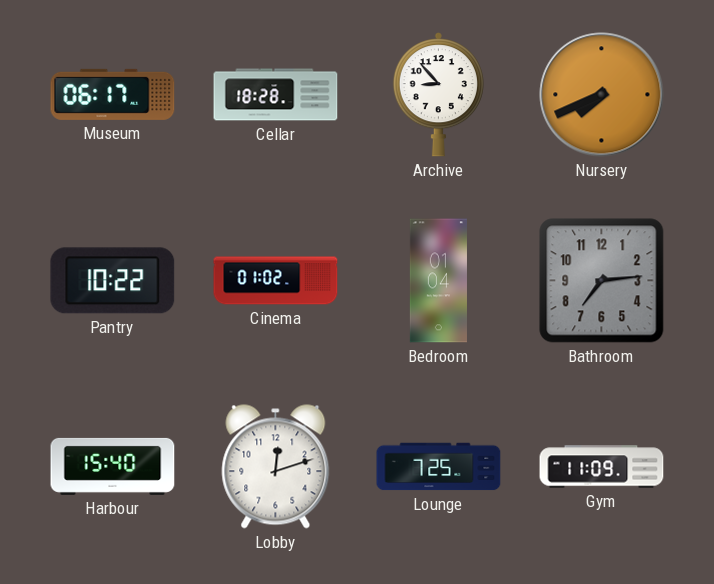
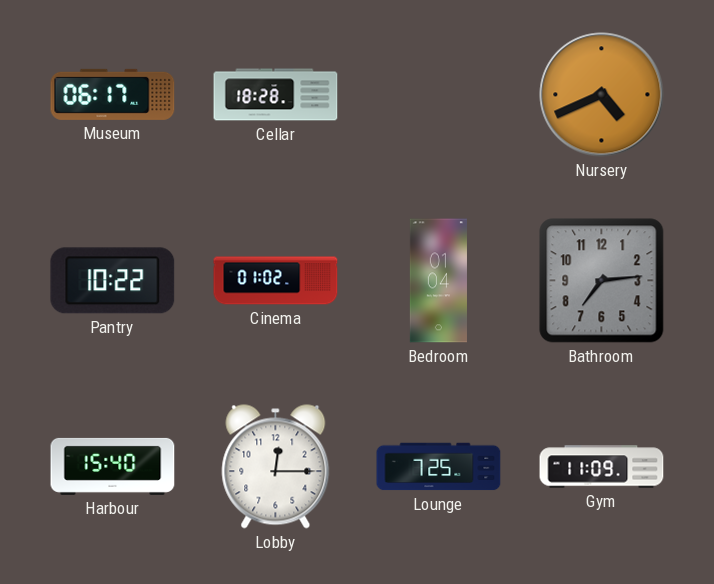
Archive: 8:53 -> none
Nursery: 7:41 -> 4:41
Lobby: 12:12 -> 12:15
